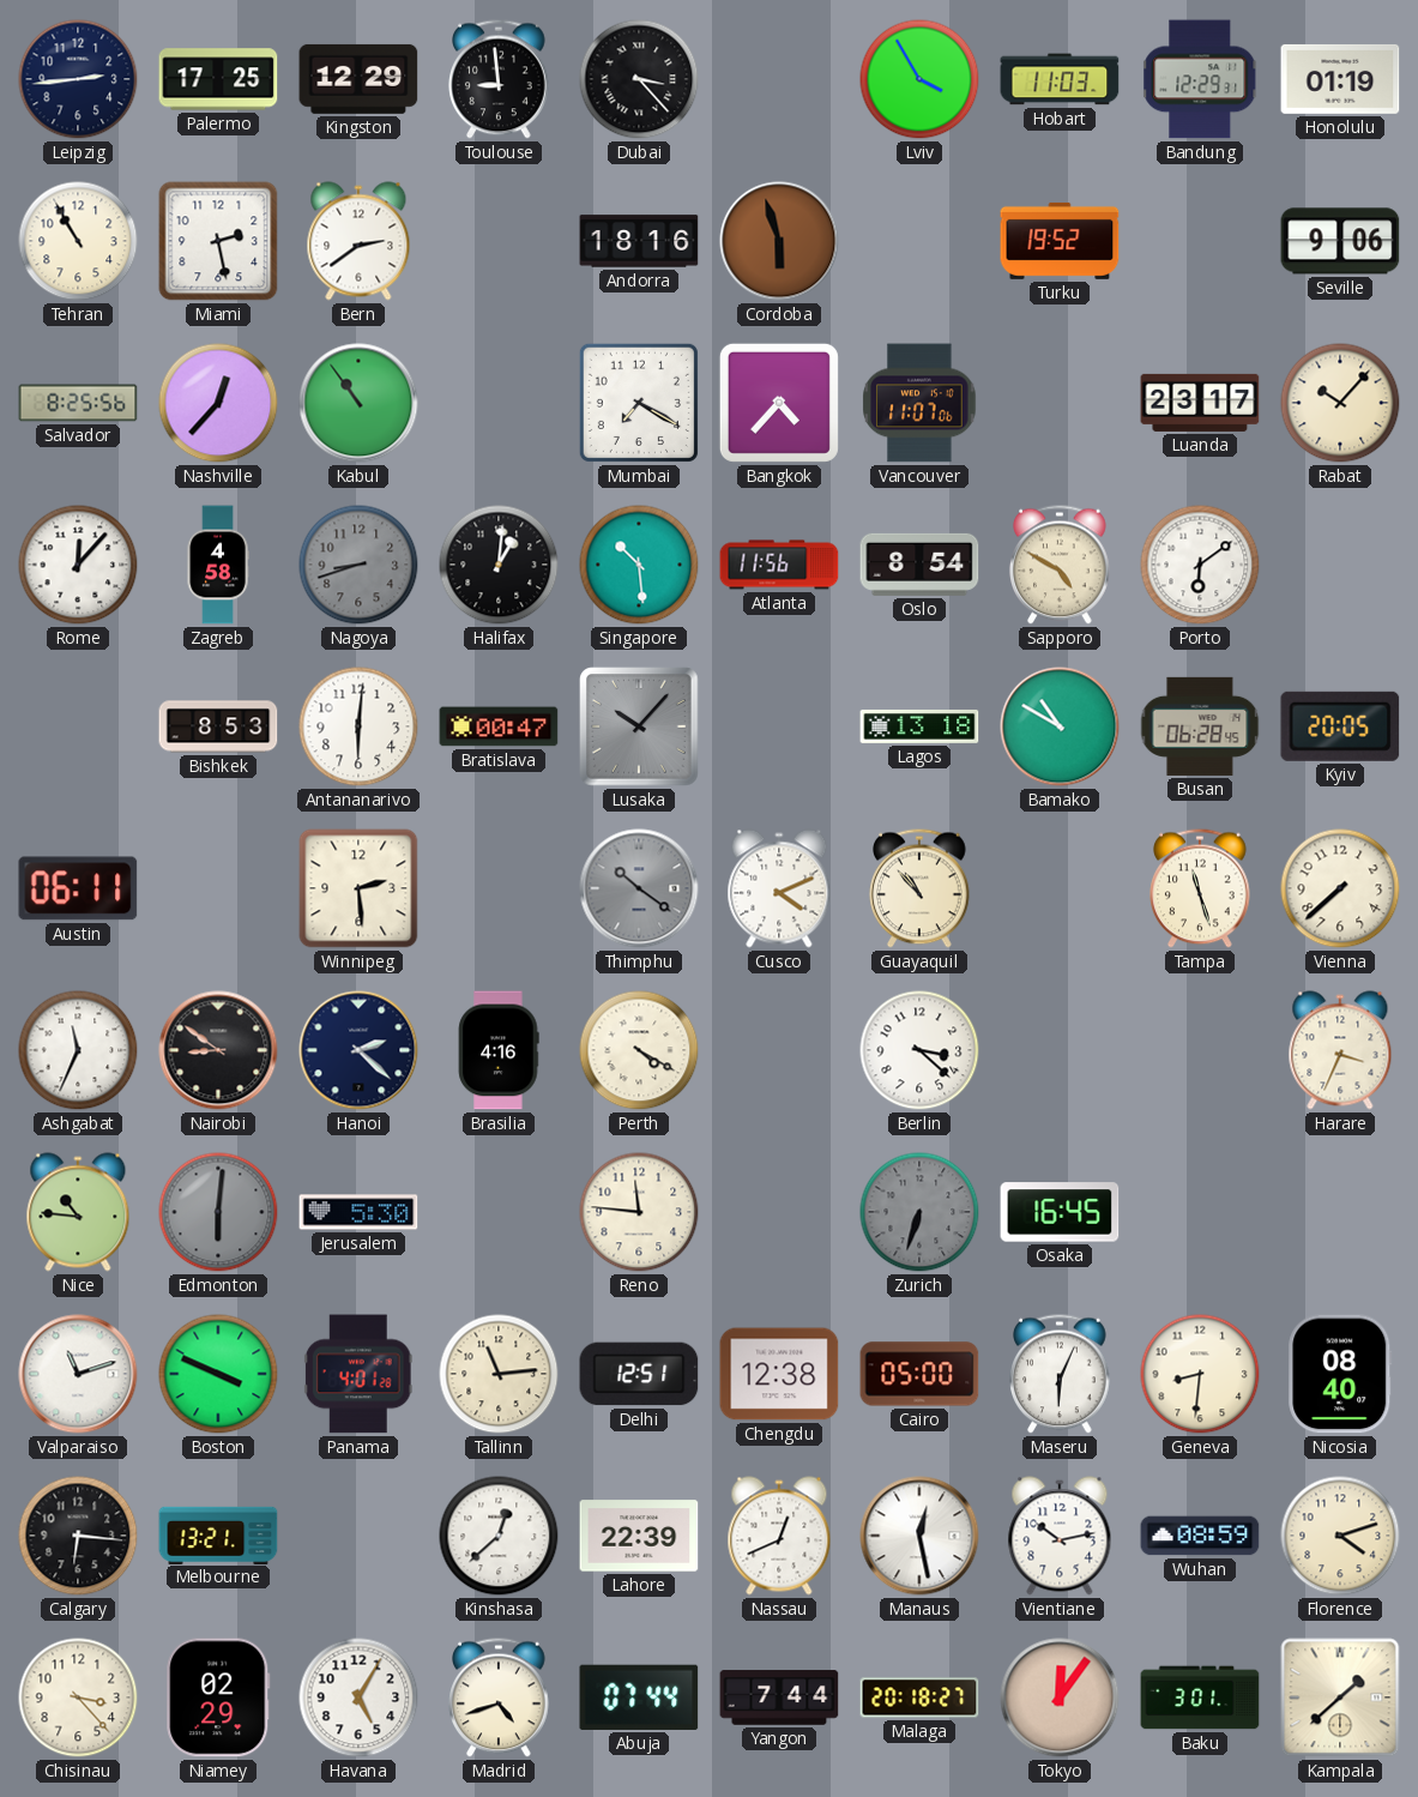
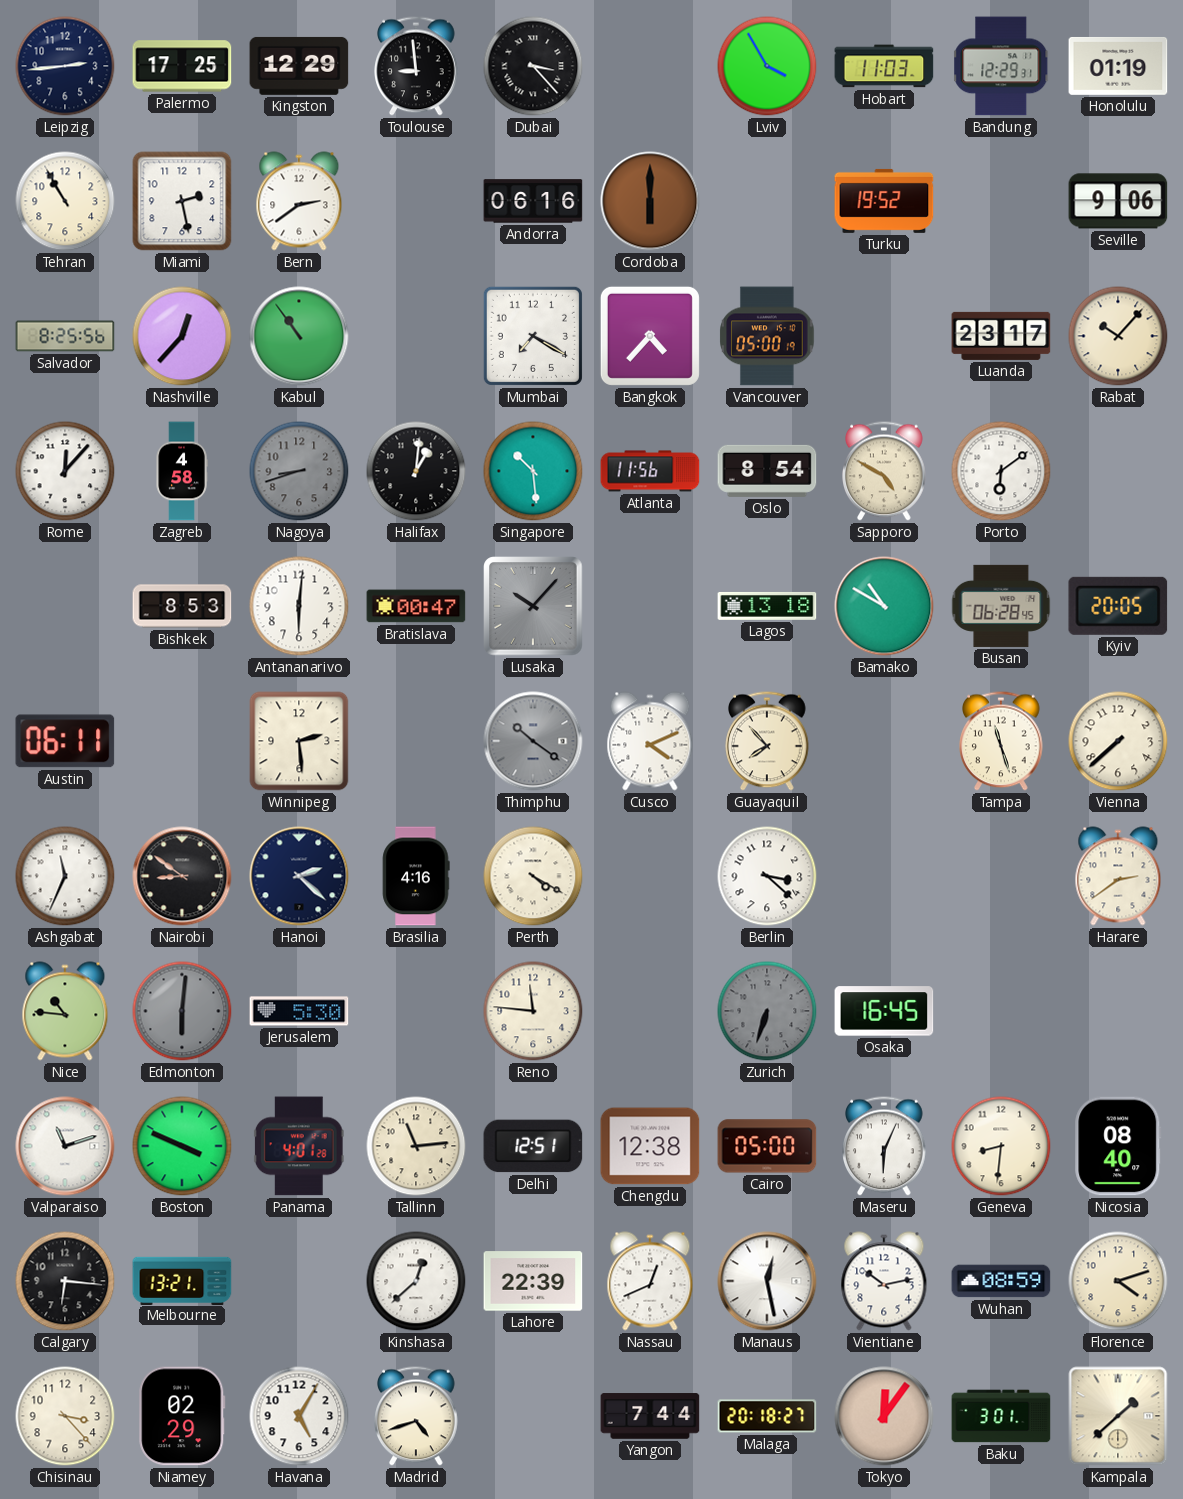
Andorra: 18:16 -> 06:16
Cordoba: 5:57 -> 6:00
Vancouver: 11:07 -> 05:00
Guayaquil: 10:53 -> 7:53
Harare: 3:34 -> 2:39
Abuja: 07:44 -> none
